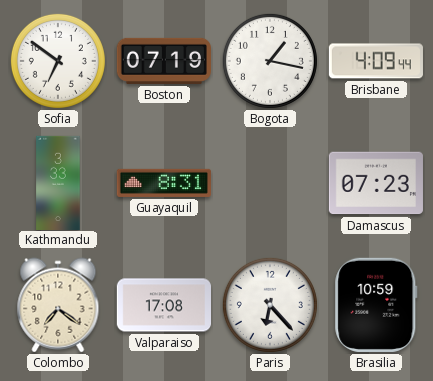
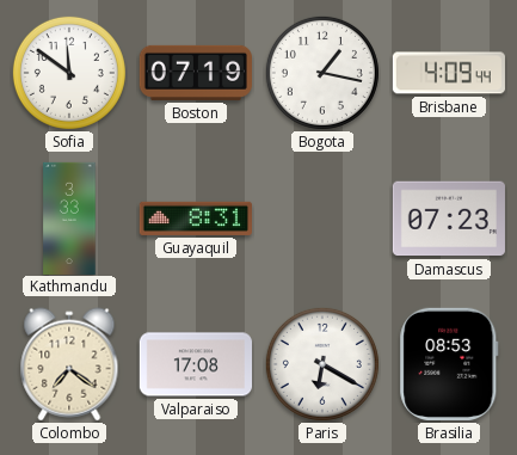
Sofia: 6:51 -> 11:51
Paris: 6:23 -> 6:20
Brasilia: 10:59 -> 08:53
